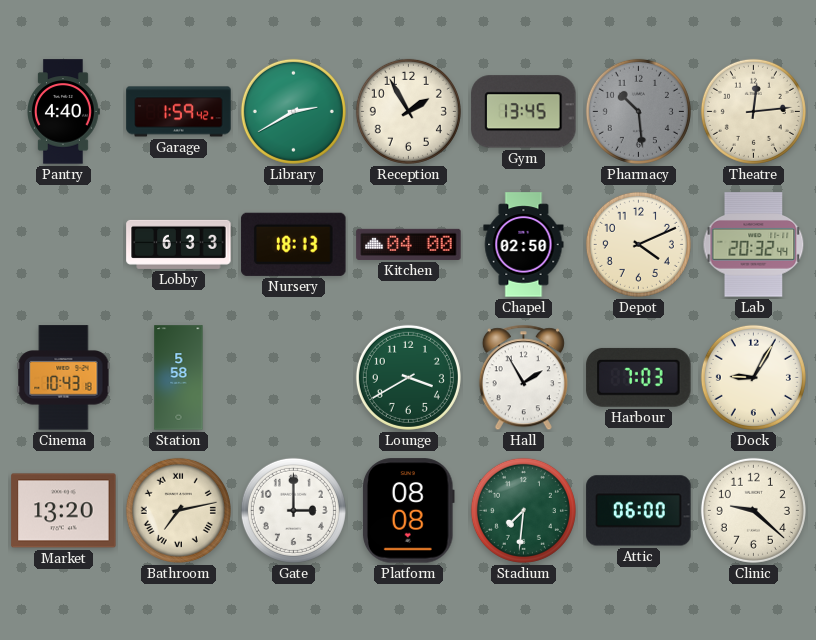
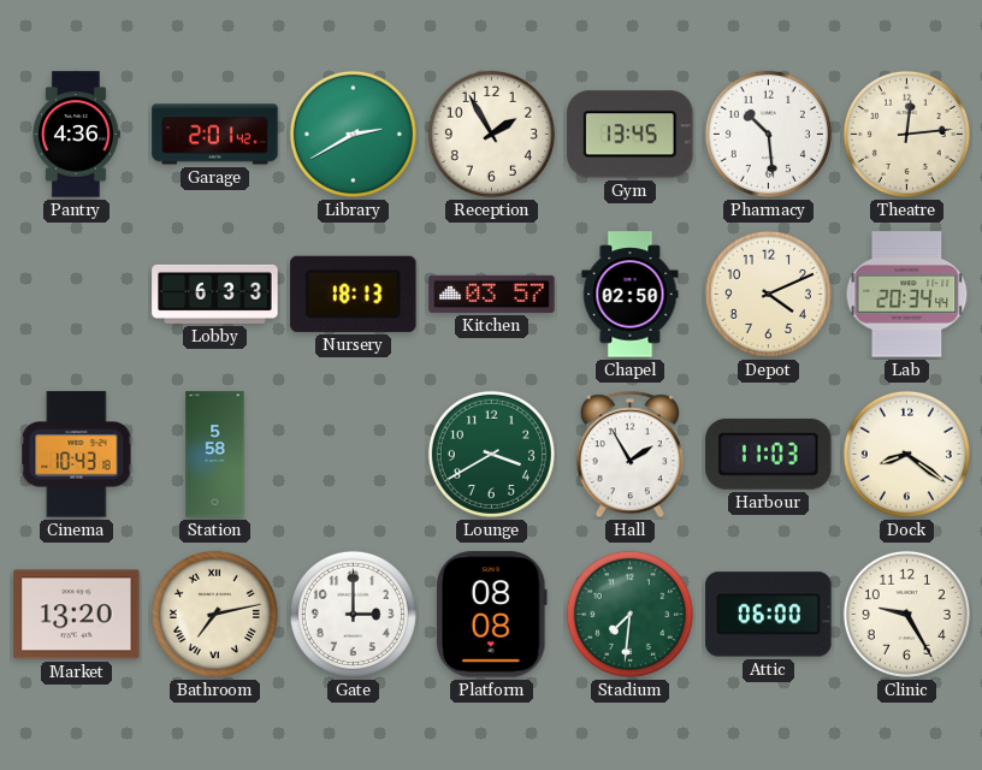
Pantry: 4:40 -> 4:36
Garage: 1:59 -> 2:01
Pharmacy dial: grey -> white
Kitchen: 04:00 -> 03:57
Lab: 20:32 -> 20:34
Harbour: 7:03 -> 11:03
Dock: 9:05 -> 8:21
Clinic: 9:22 -> 9:25
